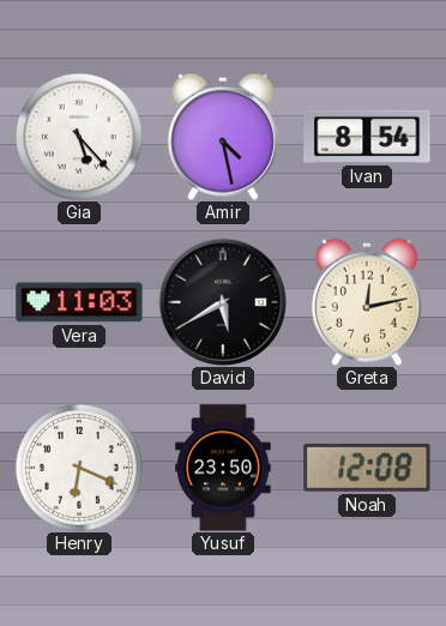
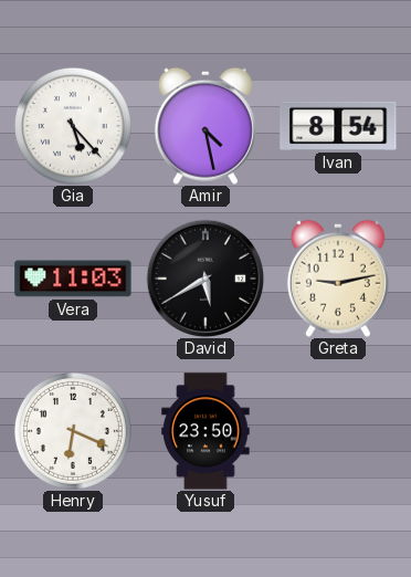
Greta: 12:13 -> 9:13
Noah: 12:08 -> none
